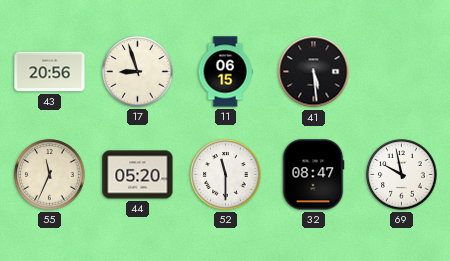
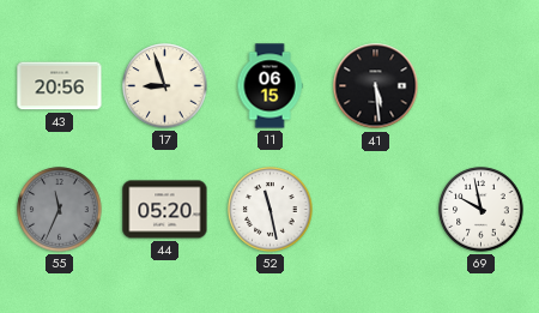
55 dial: cream -> grey
52: 11:30 -> 11:28
32: 08:47 -> none
